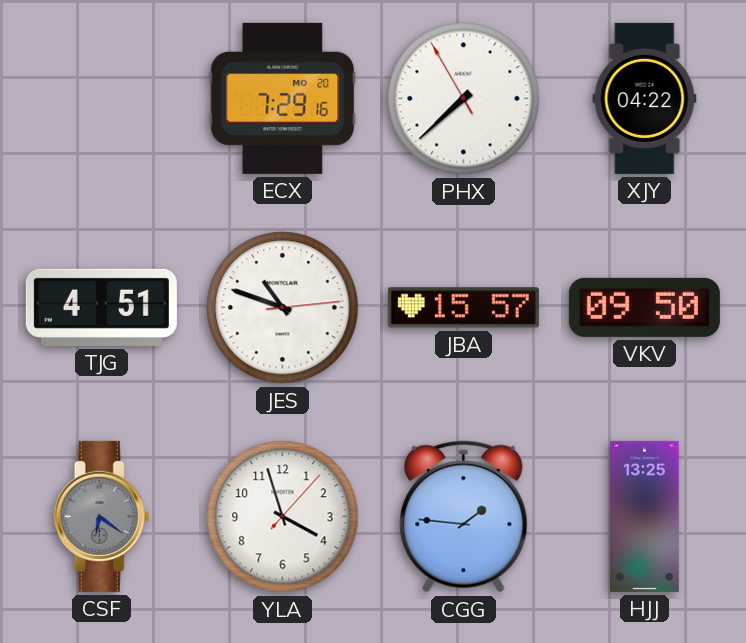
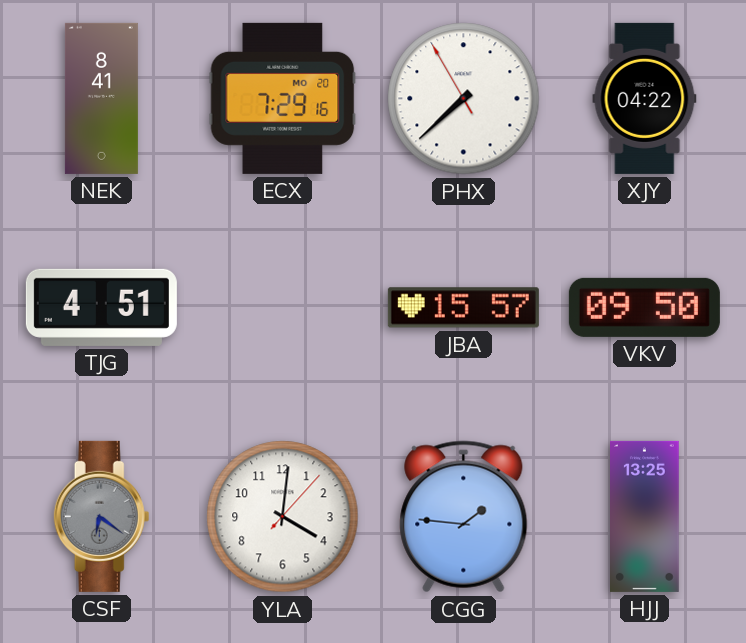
NEK: none -> 8:41
JES: 10:48 -> none
YLA: 3:57 -> 4:01
